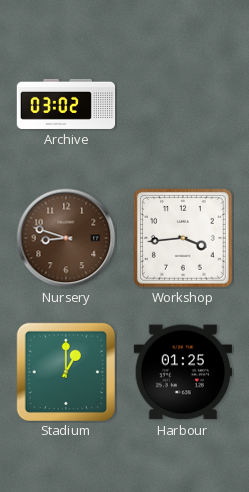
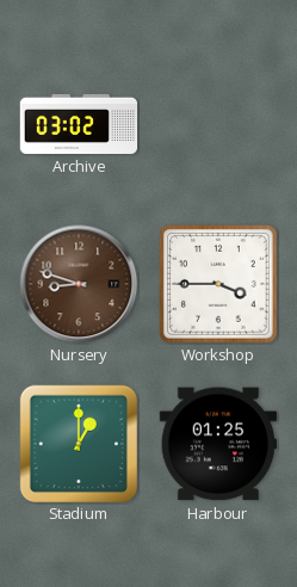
Workshop: 3:44 -> 3:45
